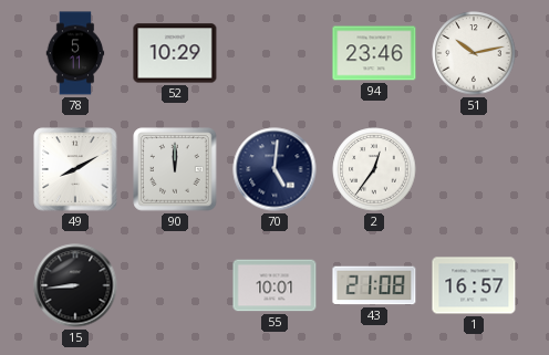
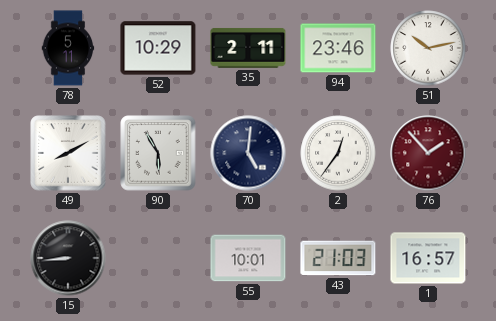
35: none -> 2:11
90: 12:00 -> 5:55
76: none -> 1:53
43: 21:08 -> 21:03
